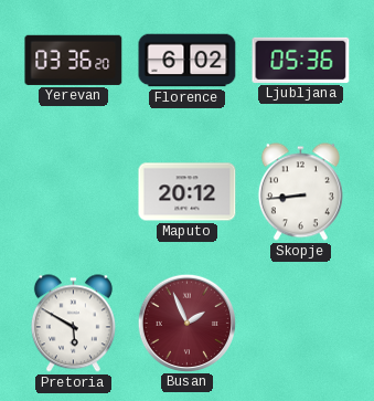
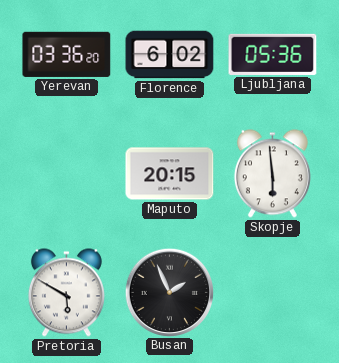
Maputo: 20:12 -> 20:15
Skopje: 8:44 -> 5:59
Busan dial: burgundy -> black
